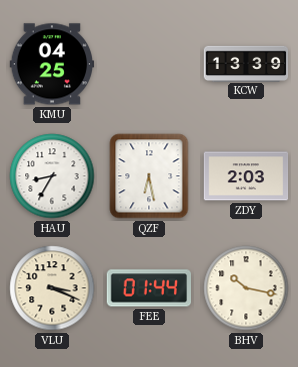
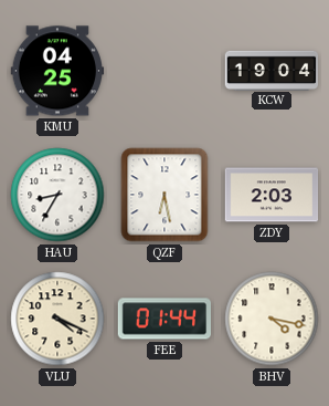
KCW: 13:39 -> 19:04
VLU: 3:19 -> 4:19
BHV: 10:17 -> 4:17
